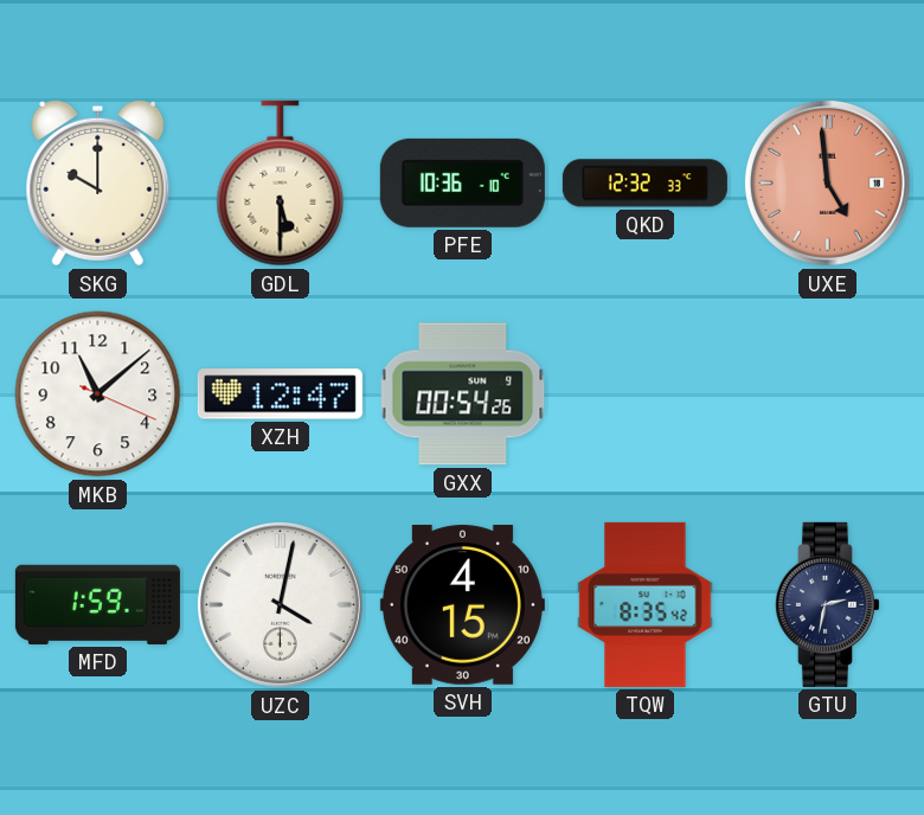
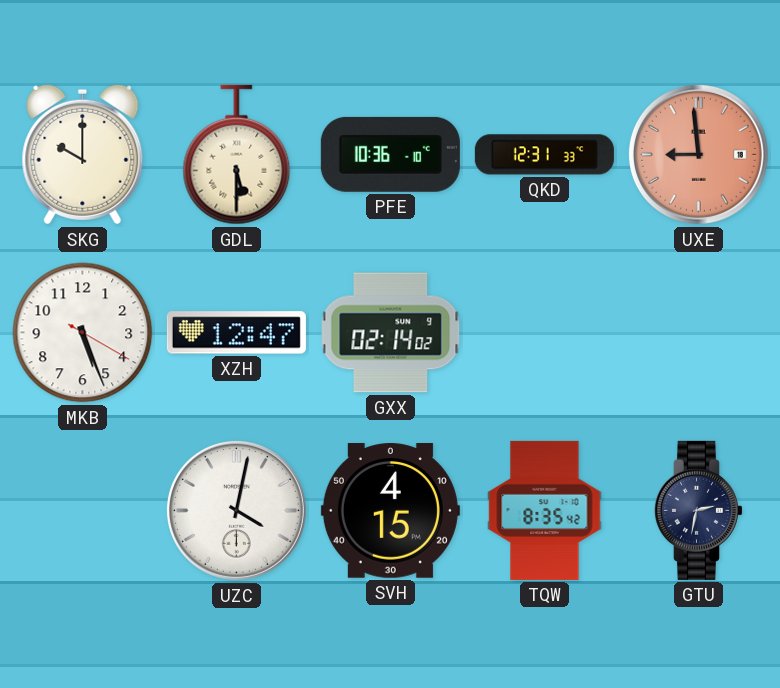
QKD: 12:32 -> 12:31
UXE: 4:59 -> 8:59
MKB: 11:08 -> 5:26
GXX: 00:54 -> 02:14
MFD: 1:59 -> none
